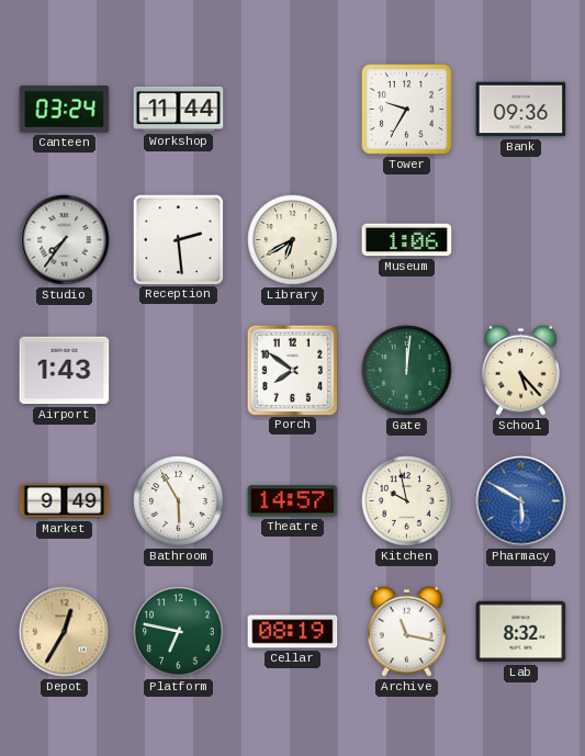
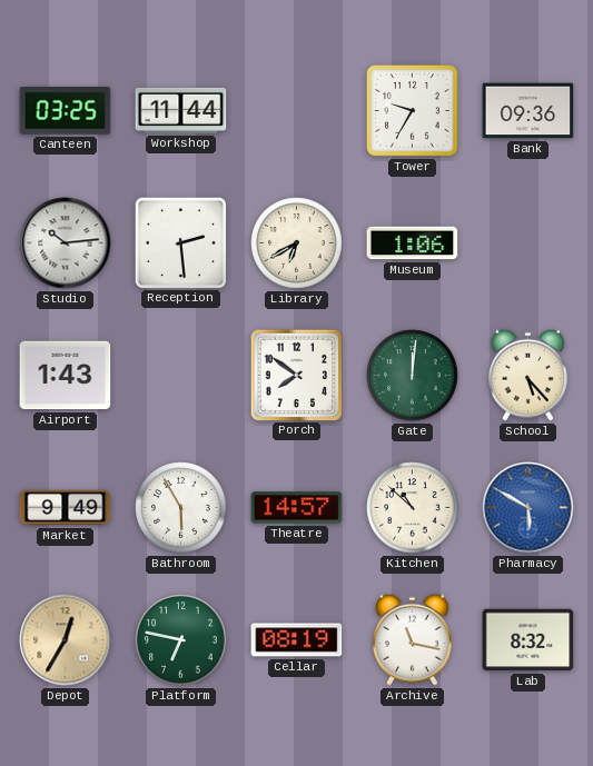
Canteen: 03:24 -> 03:25
Studio: 7:36 -> 10:14
Kitchen: 9:58 -> 10:52
